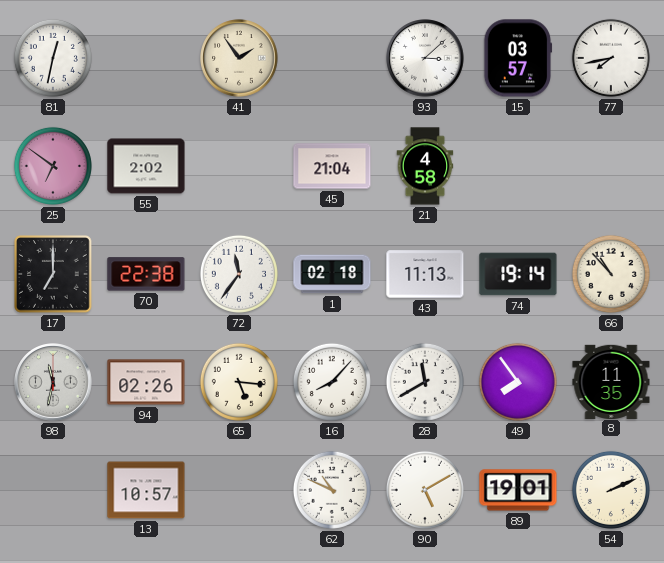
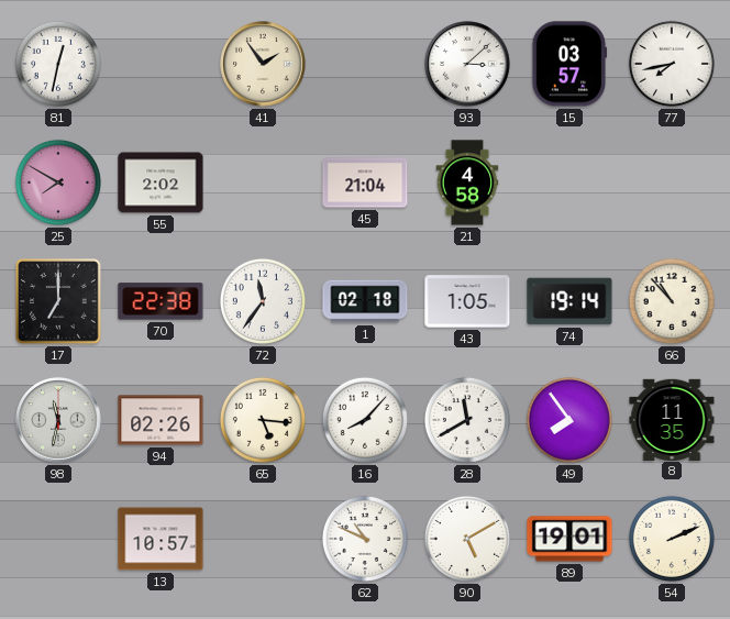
25: 6:51 -> 7:50
43: 11:13 -> 1:05
